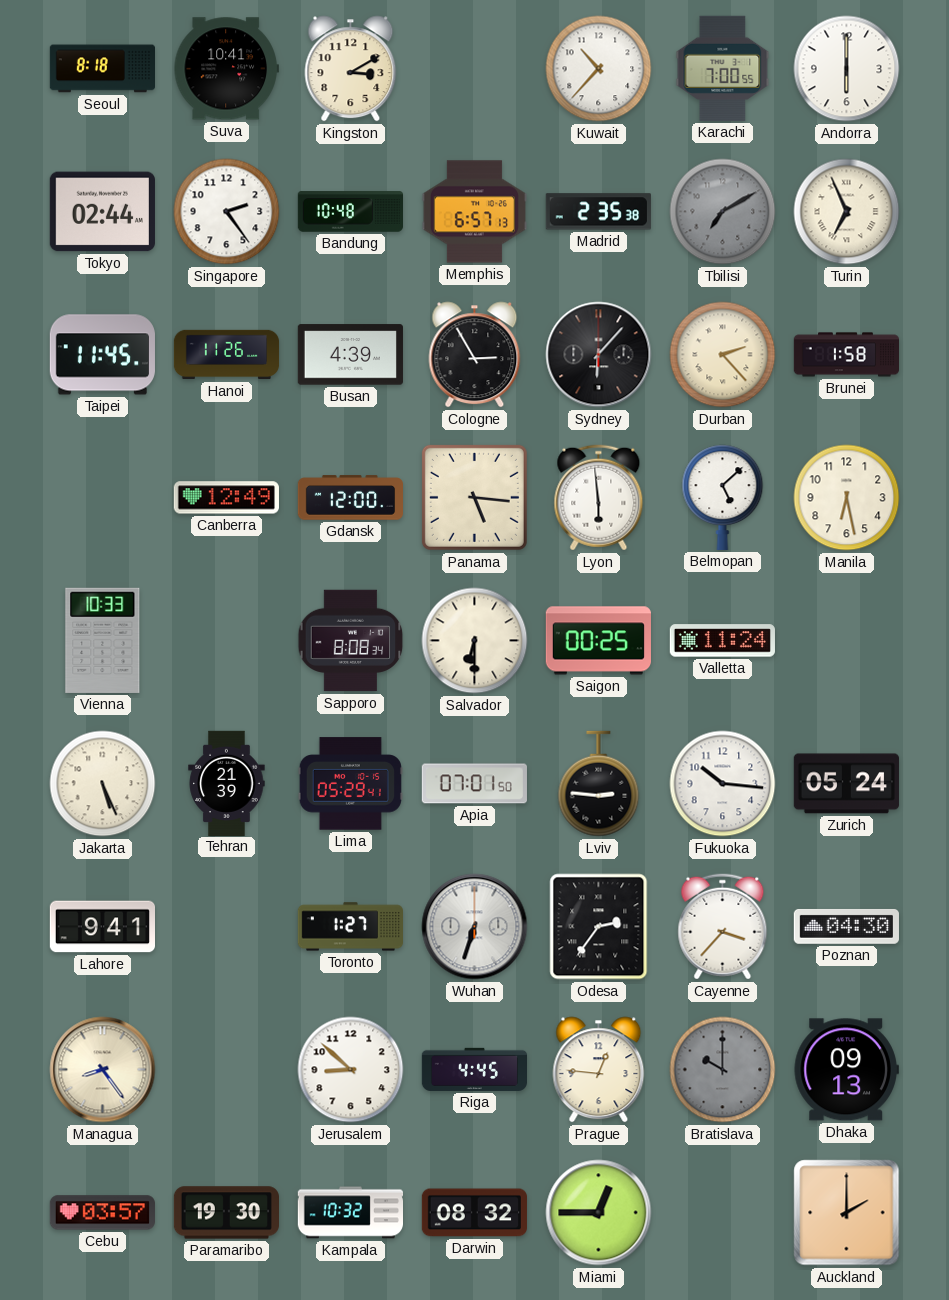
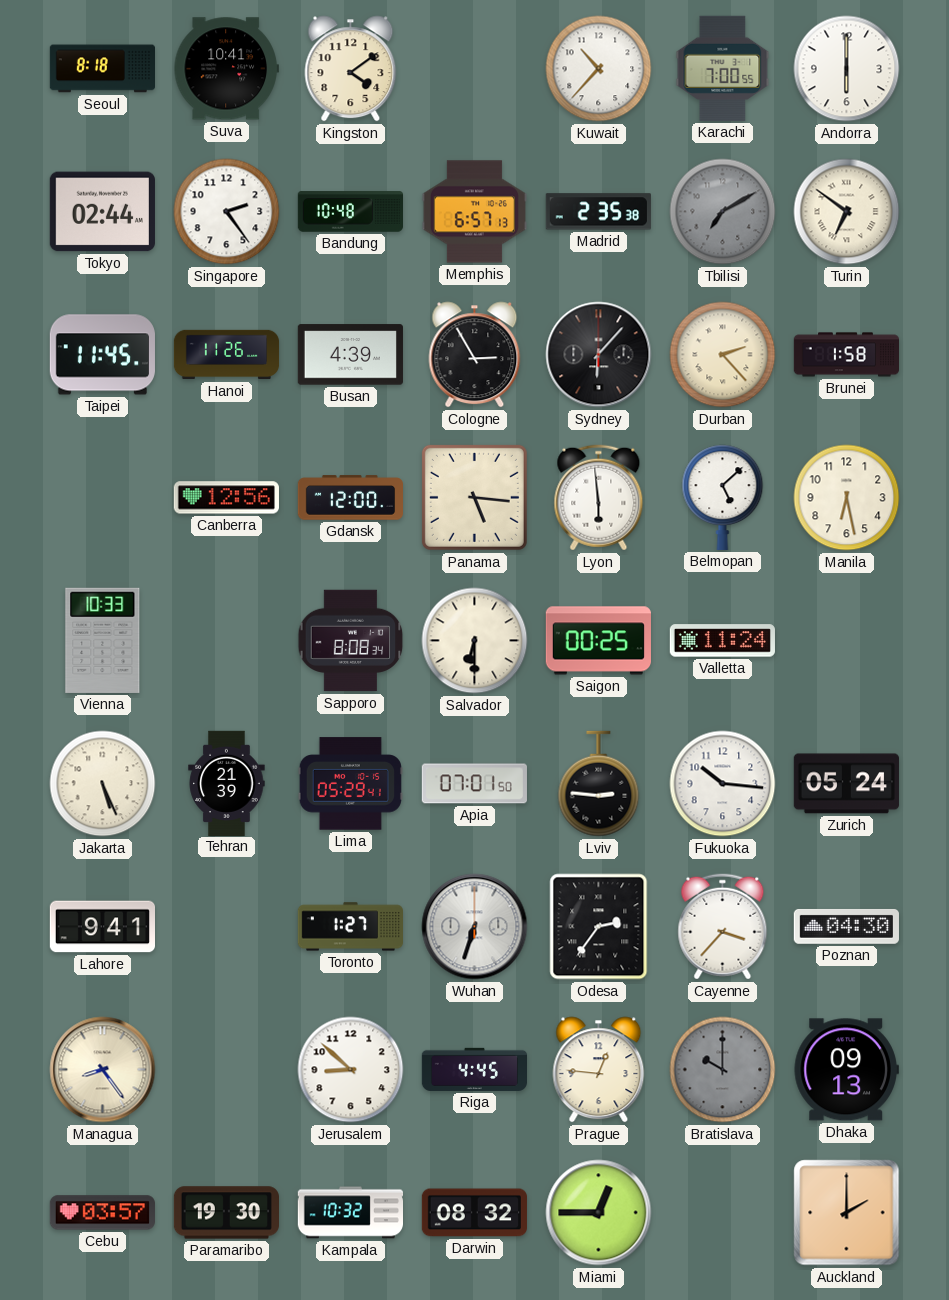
Kingston: 3:10 -> 4:09
Turin: 6:56 -> 6:51
Canberra: 12:49 -> 12:56
